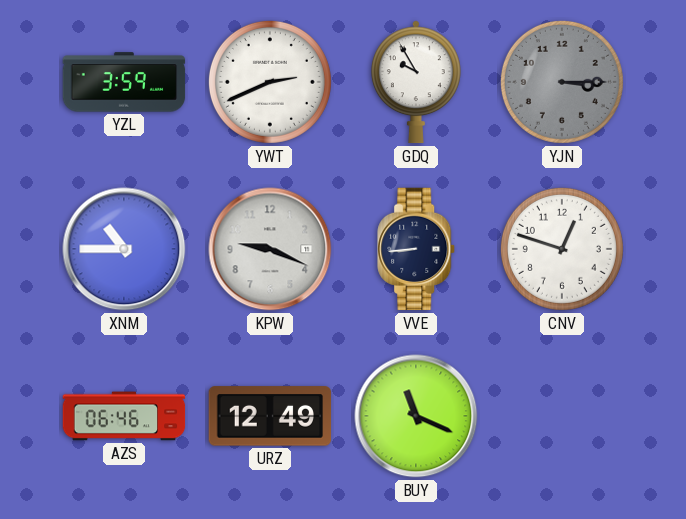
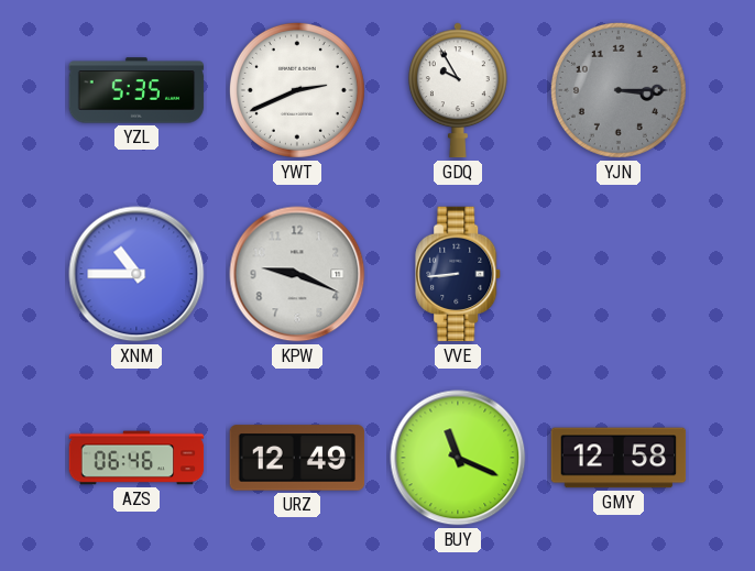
YZL: 3:59 -> 5:35
CNV: 12:48 -> none
GMY: none -> 12:58
